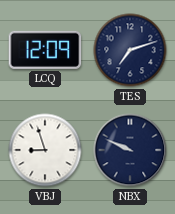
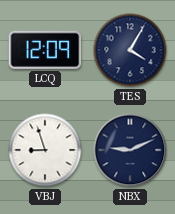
TES: 7:12 -> 4:05
NBX: 9:49 -> 9:11
